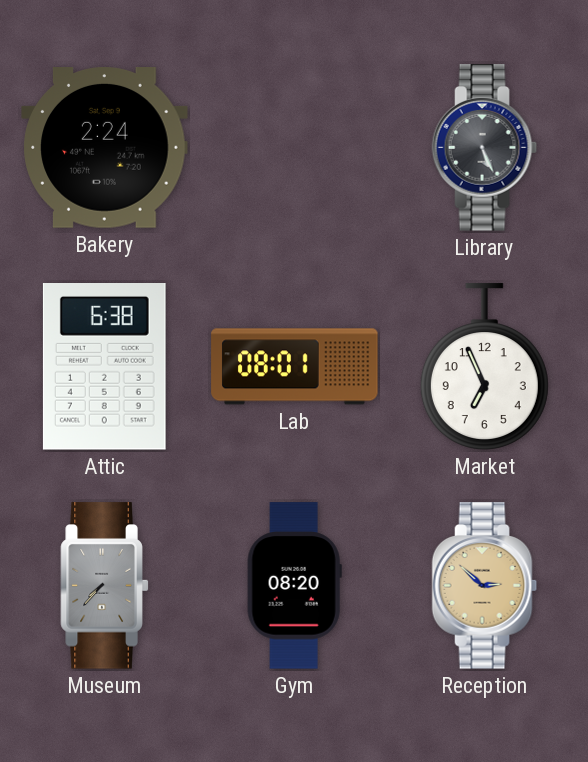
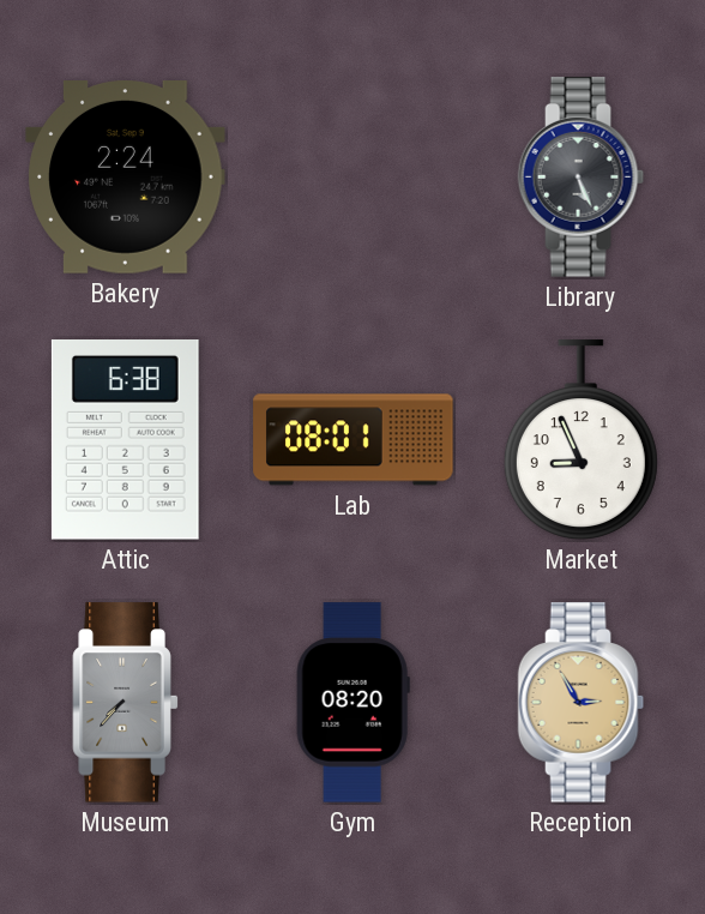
Market: 6:56 -> 8:56
Reception: 2:52 -> 2:55
